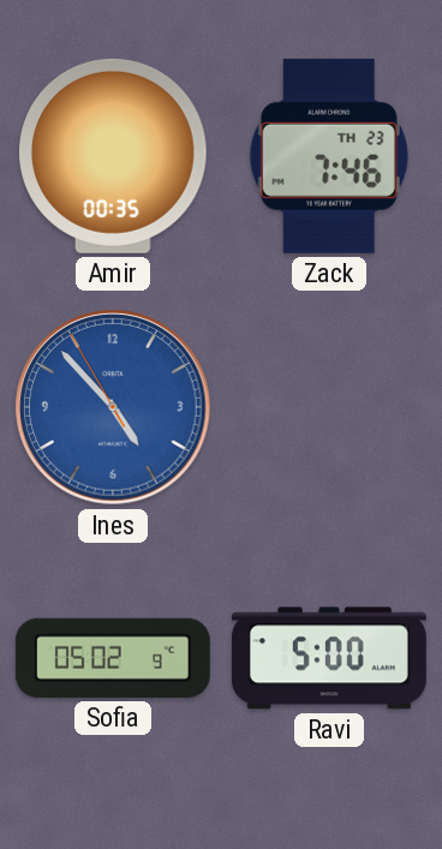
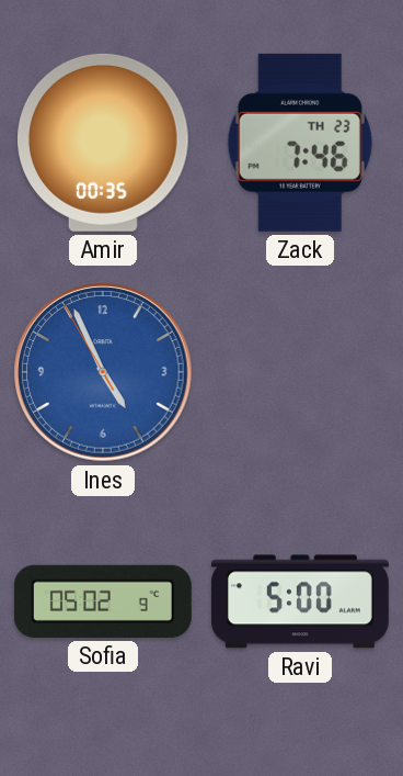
Ines: 4:52 -> 4:55
